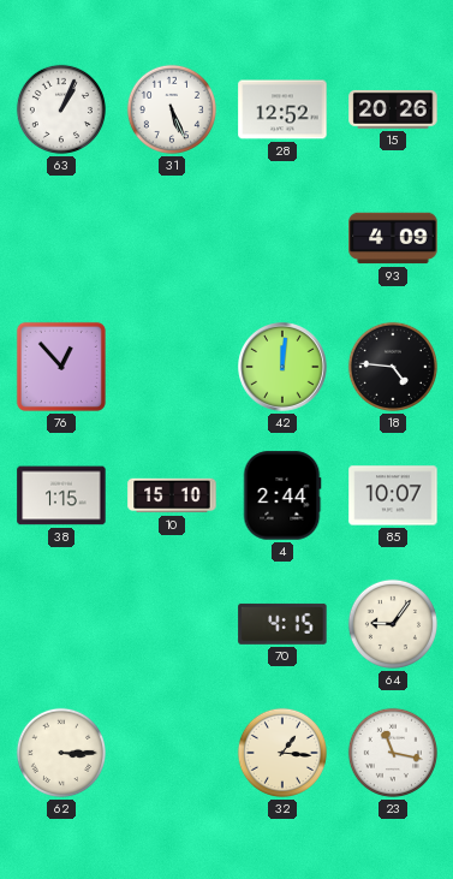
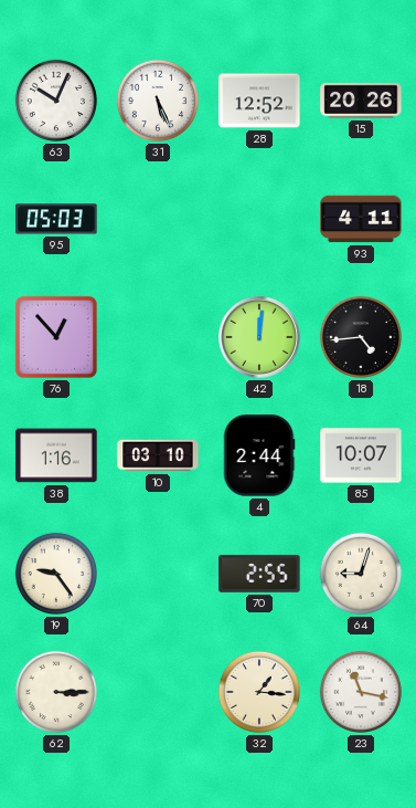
63: 1:04 -> 10:04
95: none -> 05:03
93: 4:09 -> 4:11
18: 4:46 -> 4:44
38: 1:15 -> 1:16
10: 15:10 -> 03:10
19: none -> 9:24
70: 4:15 -> 2:55
64: 9:06 -> 9:03
